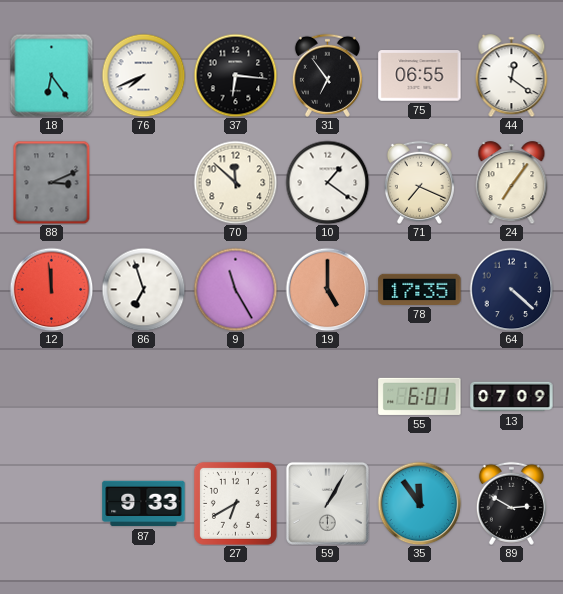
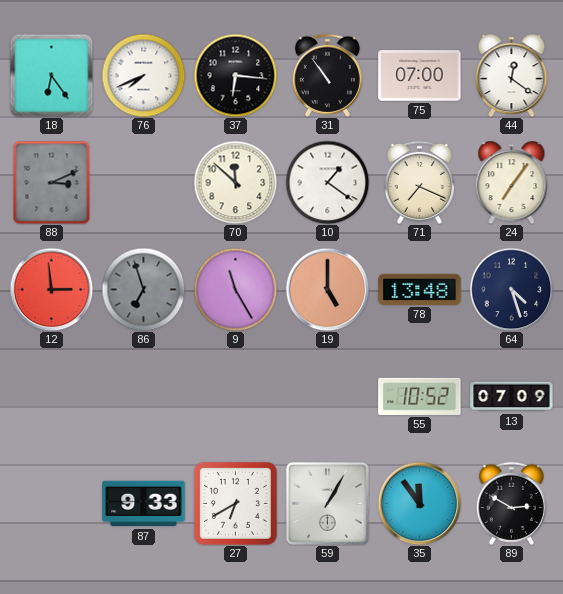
31: 6:54 -> 10:54
75: 06:55 -> 07:00
12: 11:59 -> 2:59
86 dial: white -> grey
78: 17:35 -> 13:48
64: 4:22 -> 4:27
55: 6:01 -> 10:52
